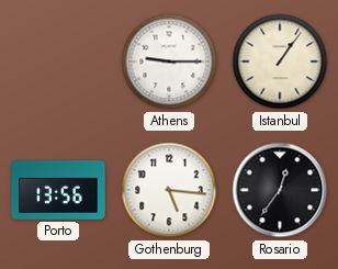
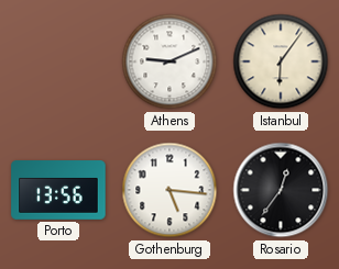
Athens: 9:15 -> 9:11
Istanbul: 1:06 -> 6:06
